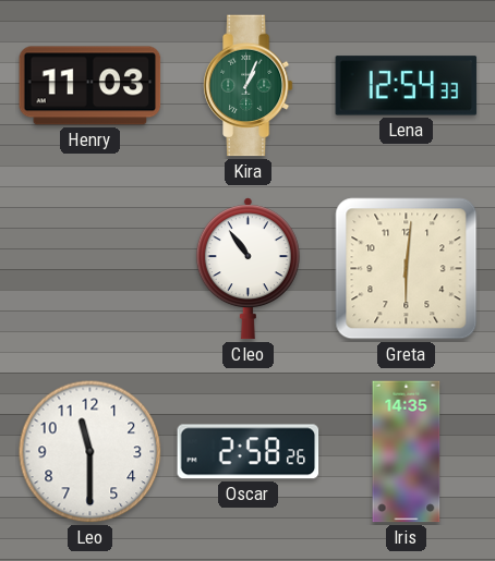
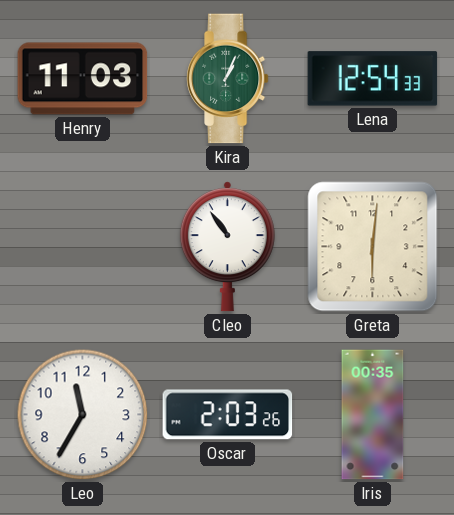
Leo: 11:30 -> 11:35
Oscar: 2:58 -> 2:03
Iris: 14:35 -> 00:35
